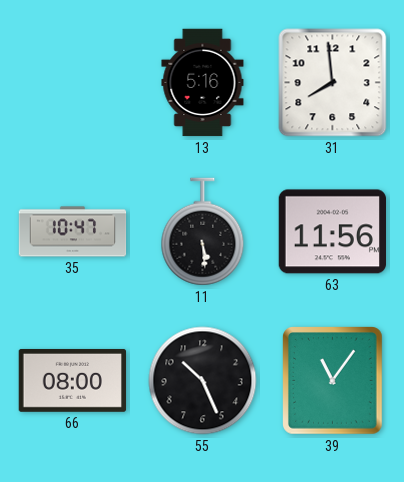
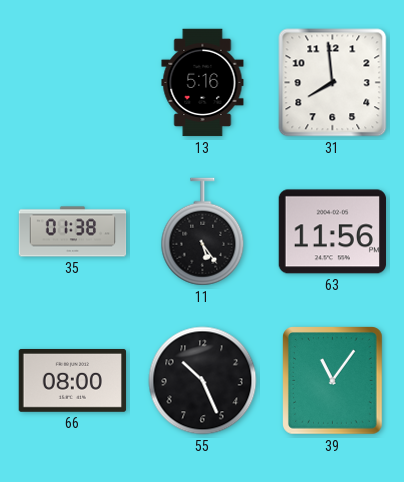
35: 10:47 -> 01:38
11: 5:29 -> 5:24
